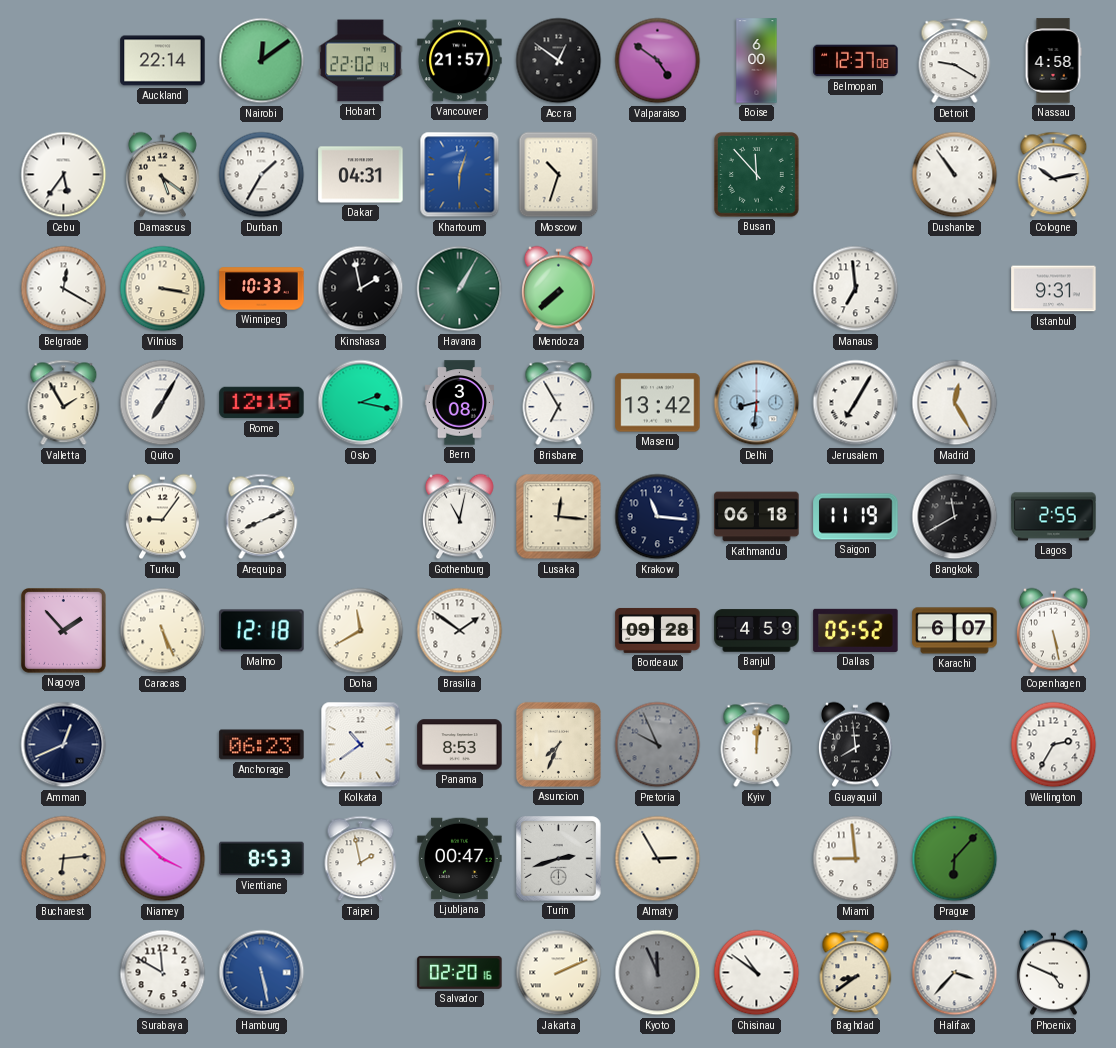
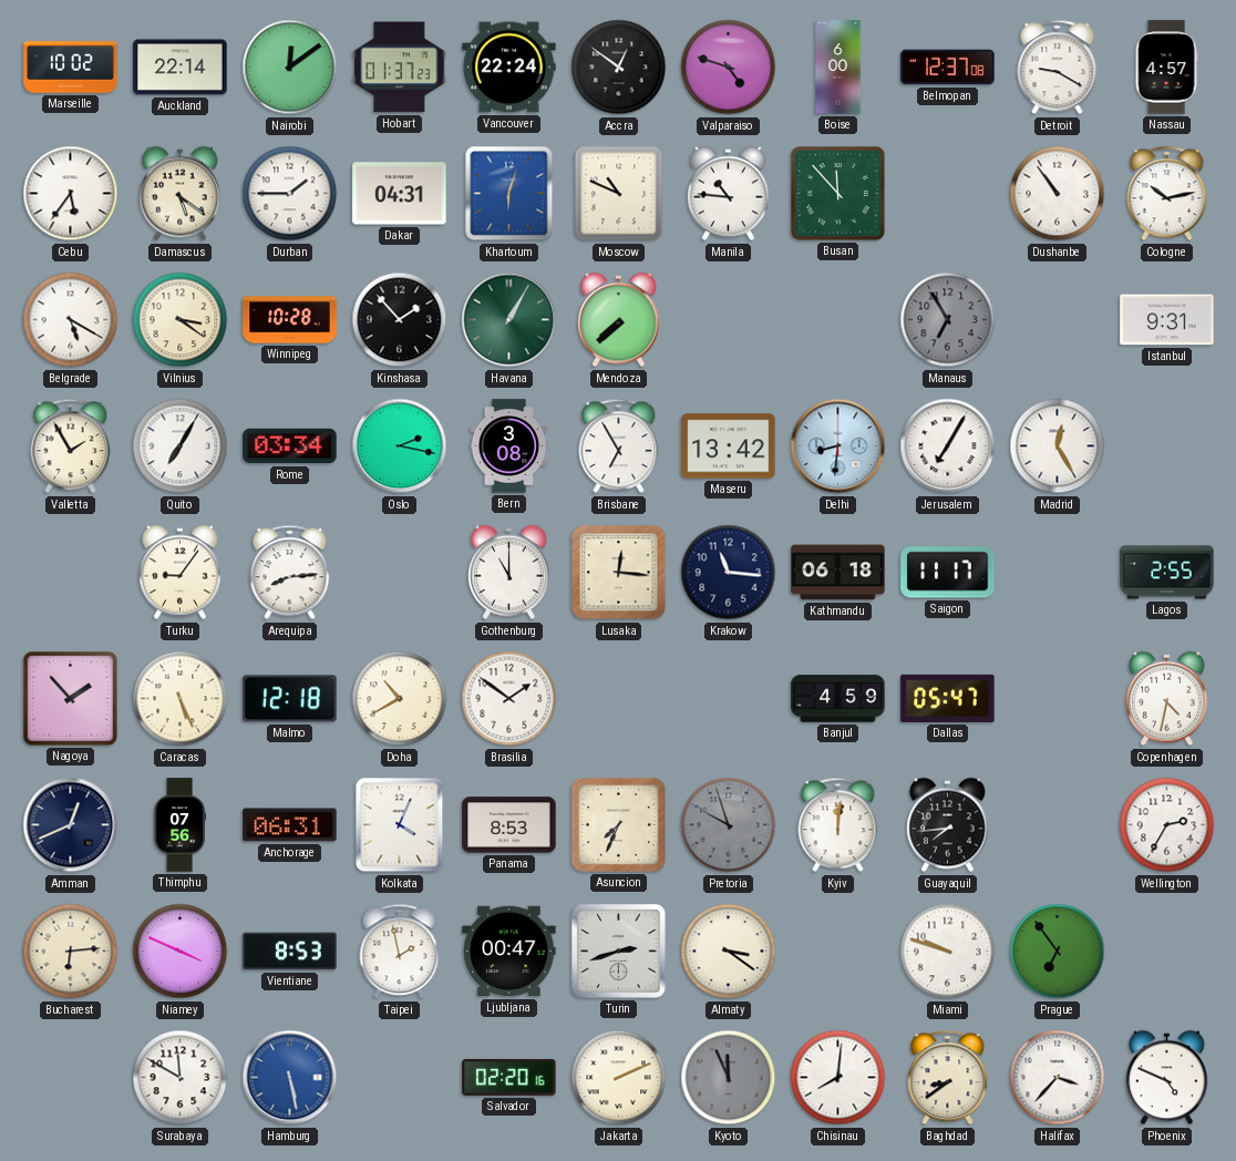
Marseille: none -> 10:02
Hobart: 22:02 -> 01:37
Vancouver: 21:57 -> 22:24
Valparaiso: 4:51 -> 4:48
Nassau: 4:58 -> 4:57
Durban: 1:35 -> 1:45
Moscow: 10:33 -> 10:49
Manila: none -> 10:46
Belgrade: 12:20 -> 5:20
Vilnius: 3:17 -> 3:21
Winnipeg: 10:33 -> 10:28
Kinshasa: 1:58 -> 1:53
Manaus: 6:59 -> 6:55
Manaus dial: white -> grey
Rome: 12:15 -> 03:34
Arequipa: 8:11 -> 8:14
Gothenburg: 11:02 -> 11:00
Saigon: 11:19 -> 11:17
Bangkok: 11:40 -> none
Doha: 11:40 -> 10:40
Bordeaux: 09:28 -> none
Dallas: 05:52 -> 05:47
Karachi: 6:07 -> none
Copenhagen: 5:28 -> 4:32
Thimphu: none -> 07:56
Anchorage: 06:23 -> 06:31
Kolkata: 10:39 -> 4:04
Pretoria: 9:56 -> 9:57
Guayaquil: 7:59 -> 7:44
Niamey: 3:52 -> 3:49
Almaty: 2:55 -> 3:21
Miami: 8:59 -> 9:48
Prague: 6:07 -> 6:54
Chisinau: 10:51 -> 8:01
